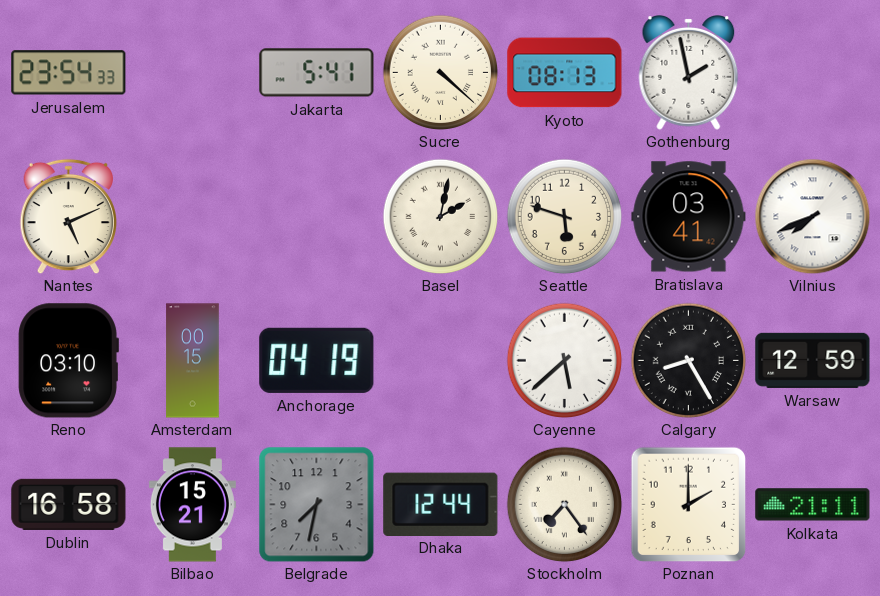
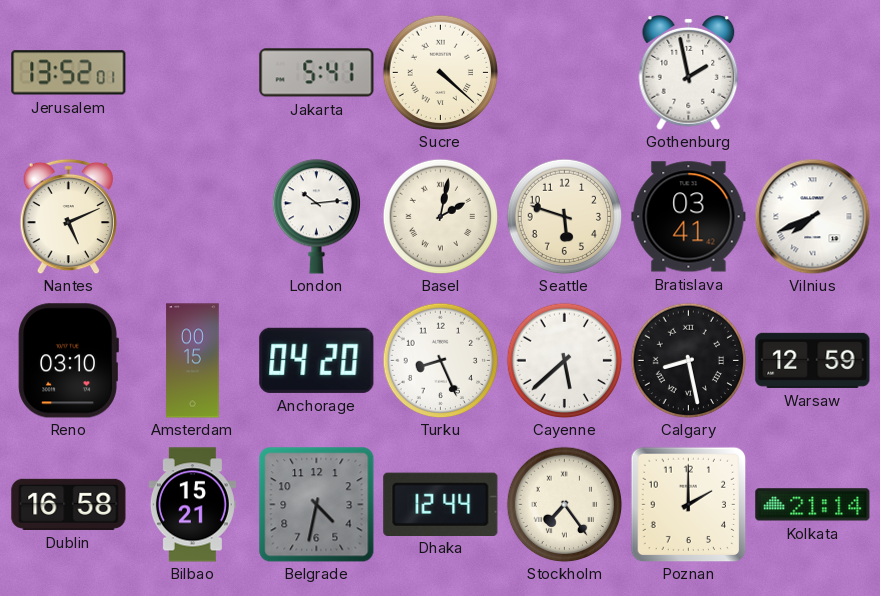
Jerusalem: 23:54 -> 13:52
Kyoto: 08:13 -> none
London: none -> 10:14
Anchorage: 04:19 -> 04:20
Turku: none -> 8:26
Calgary: 8:25 -> 8:28
Belgrade: 7:32 -> 4:32
Kolkata: 21:11 -> 21:14
